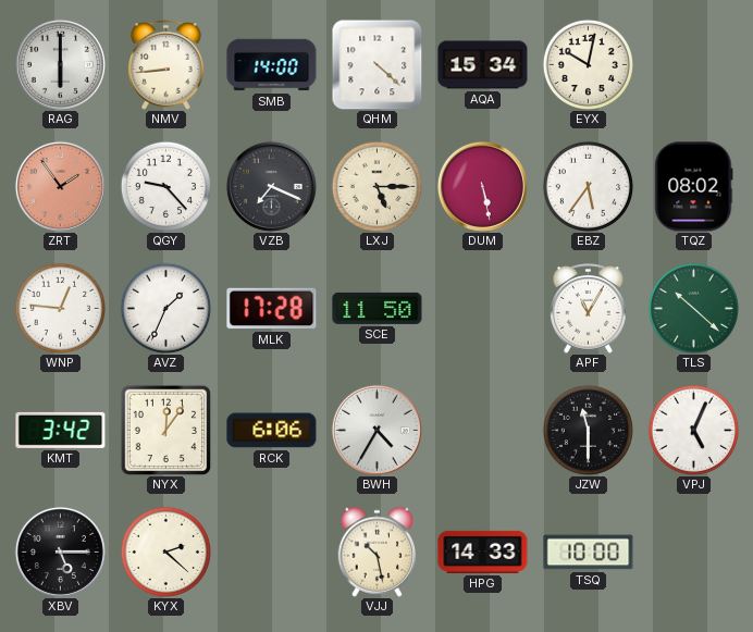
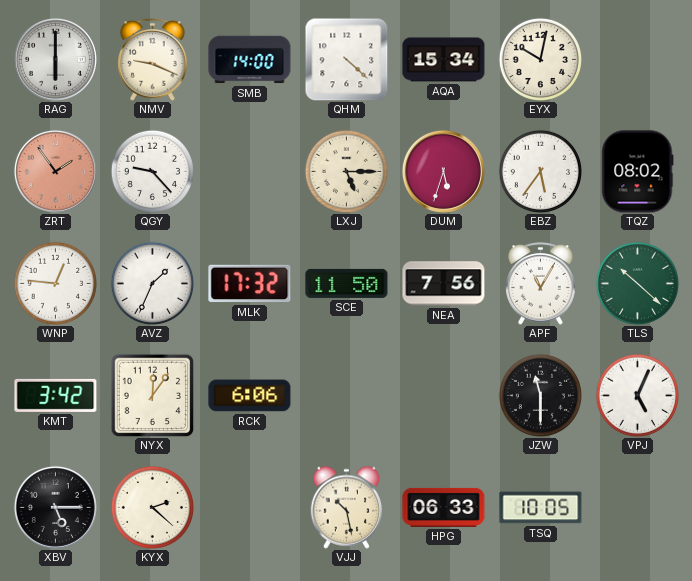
NMV: 8:44 -> 9:19
VZB: 7:19 -> none
DUM: 5:28 -> 5:33
MLK: 17:28 -> 17:32
NEA: none -> 7:56
BWH: 4:35 -> none
HPG: 14:33 -> 06:33
TSQ: 10:00 -> 10:05
